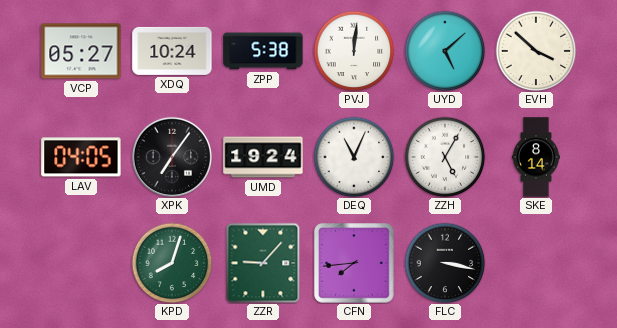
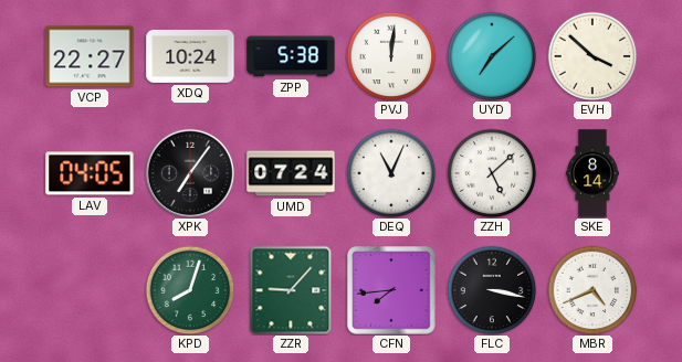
VCP: 05:27 -> 22:27
UYD: 5:08 -> 7:08
UMD: 19:24 -> 07:24
ZZH: 5:05 -> 5:08
MBR: none -> 4:41
